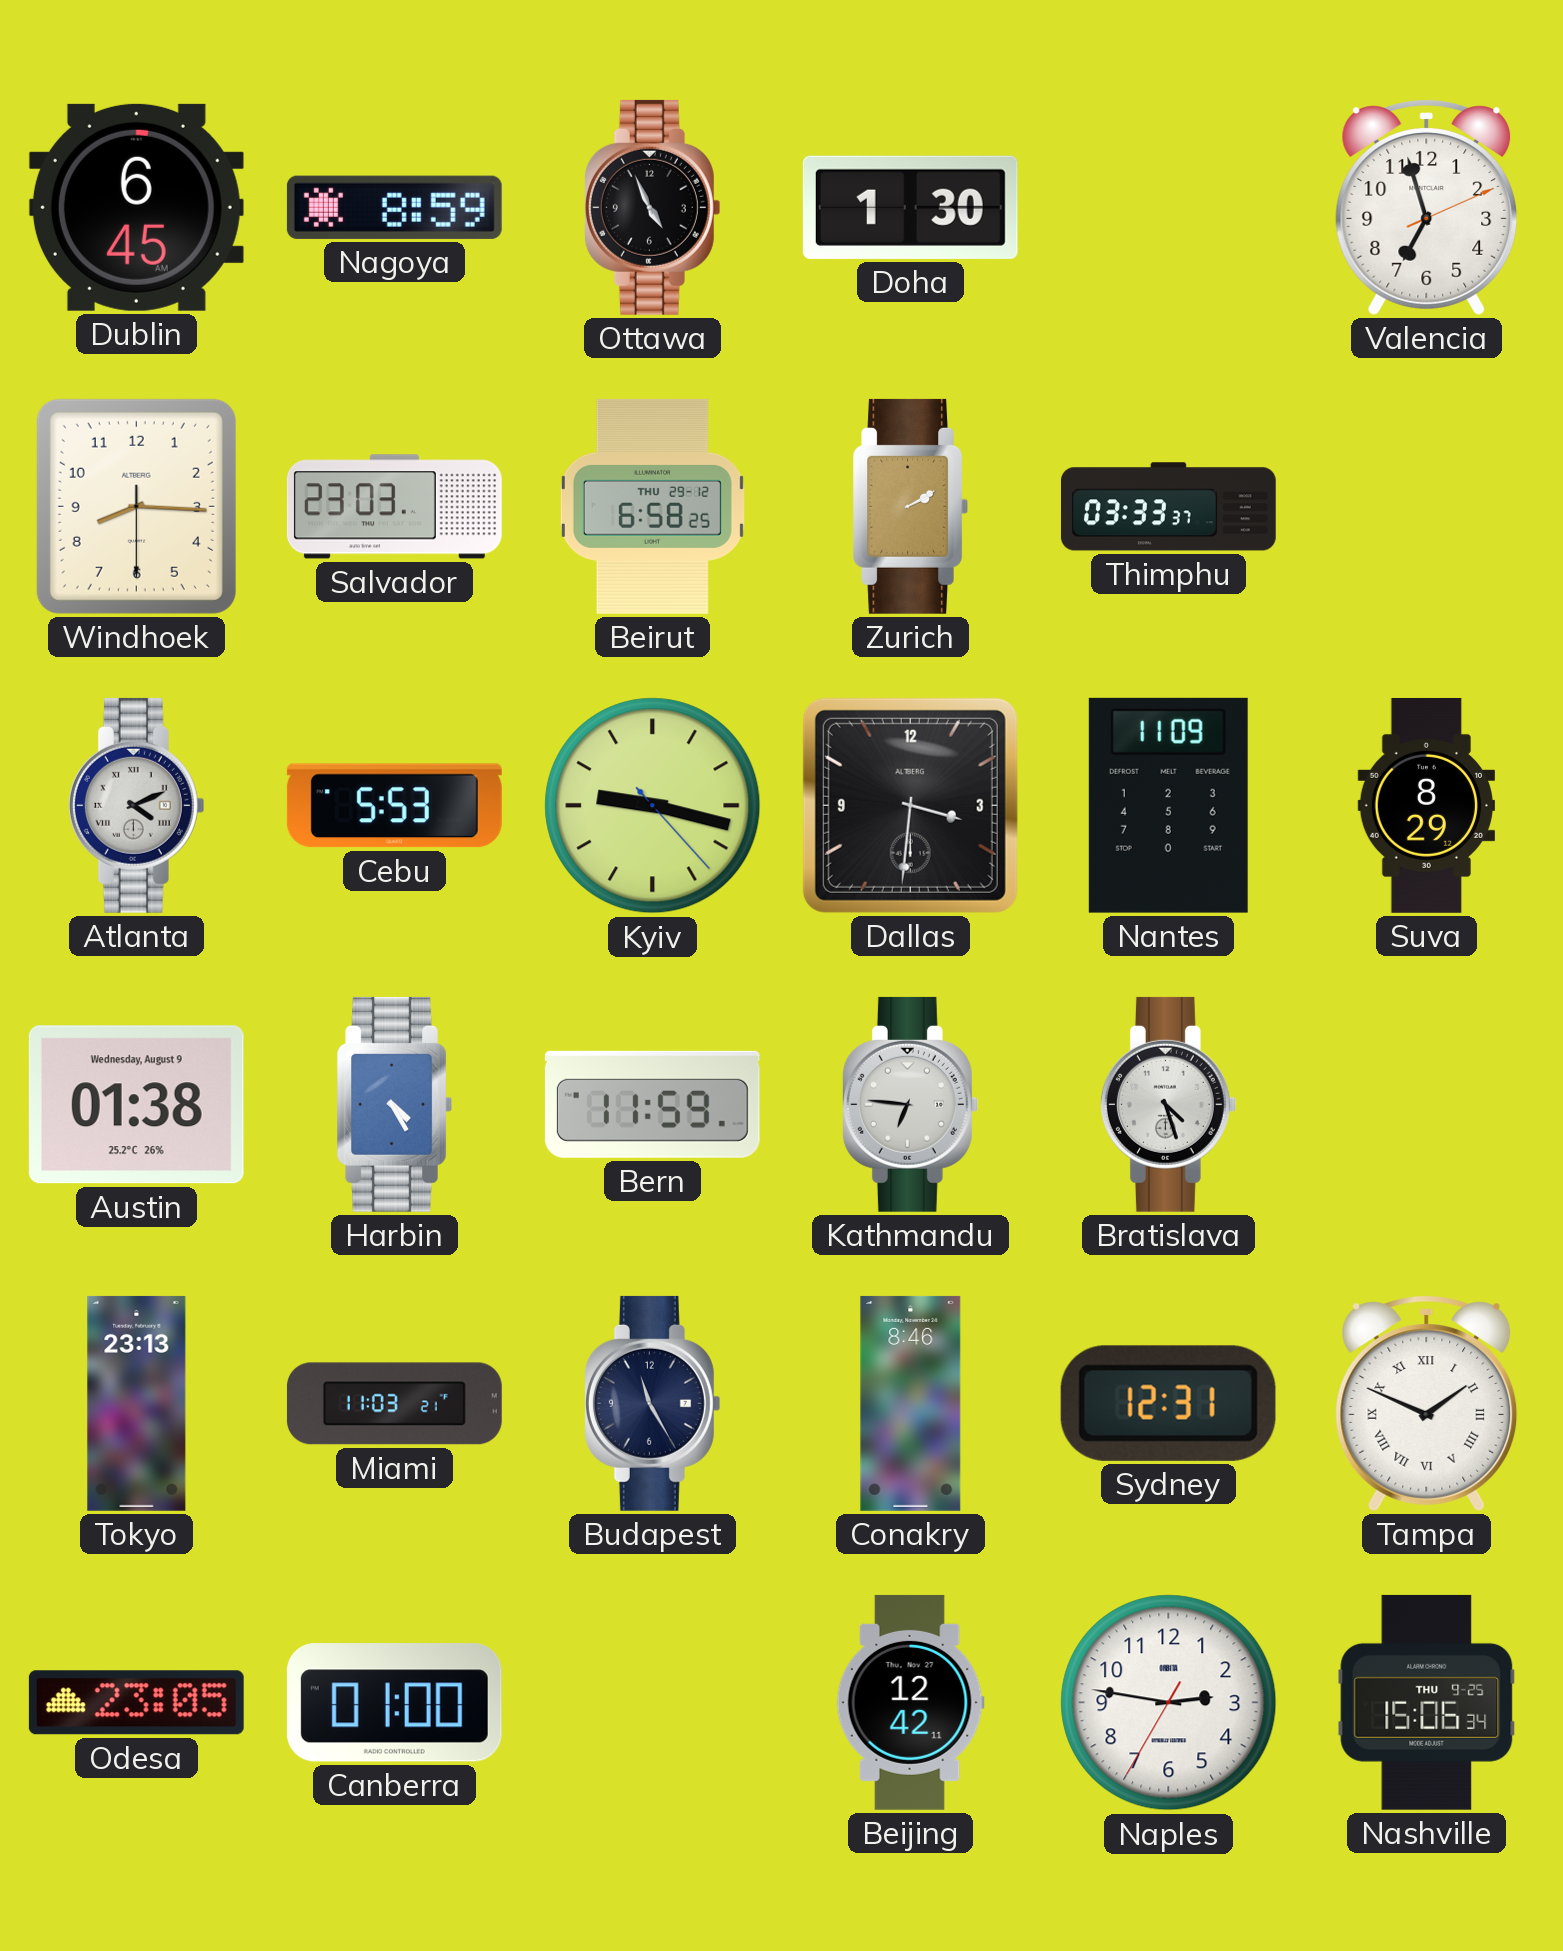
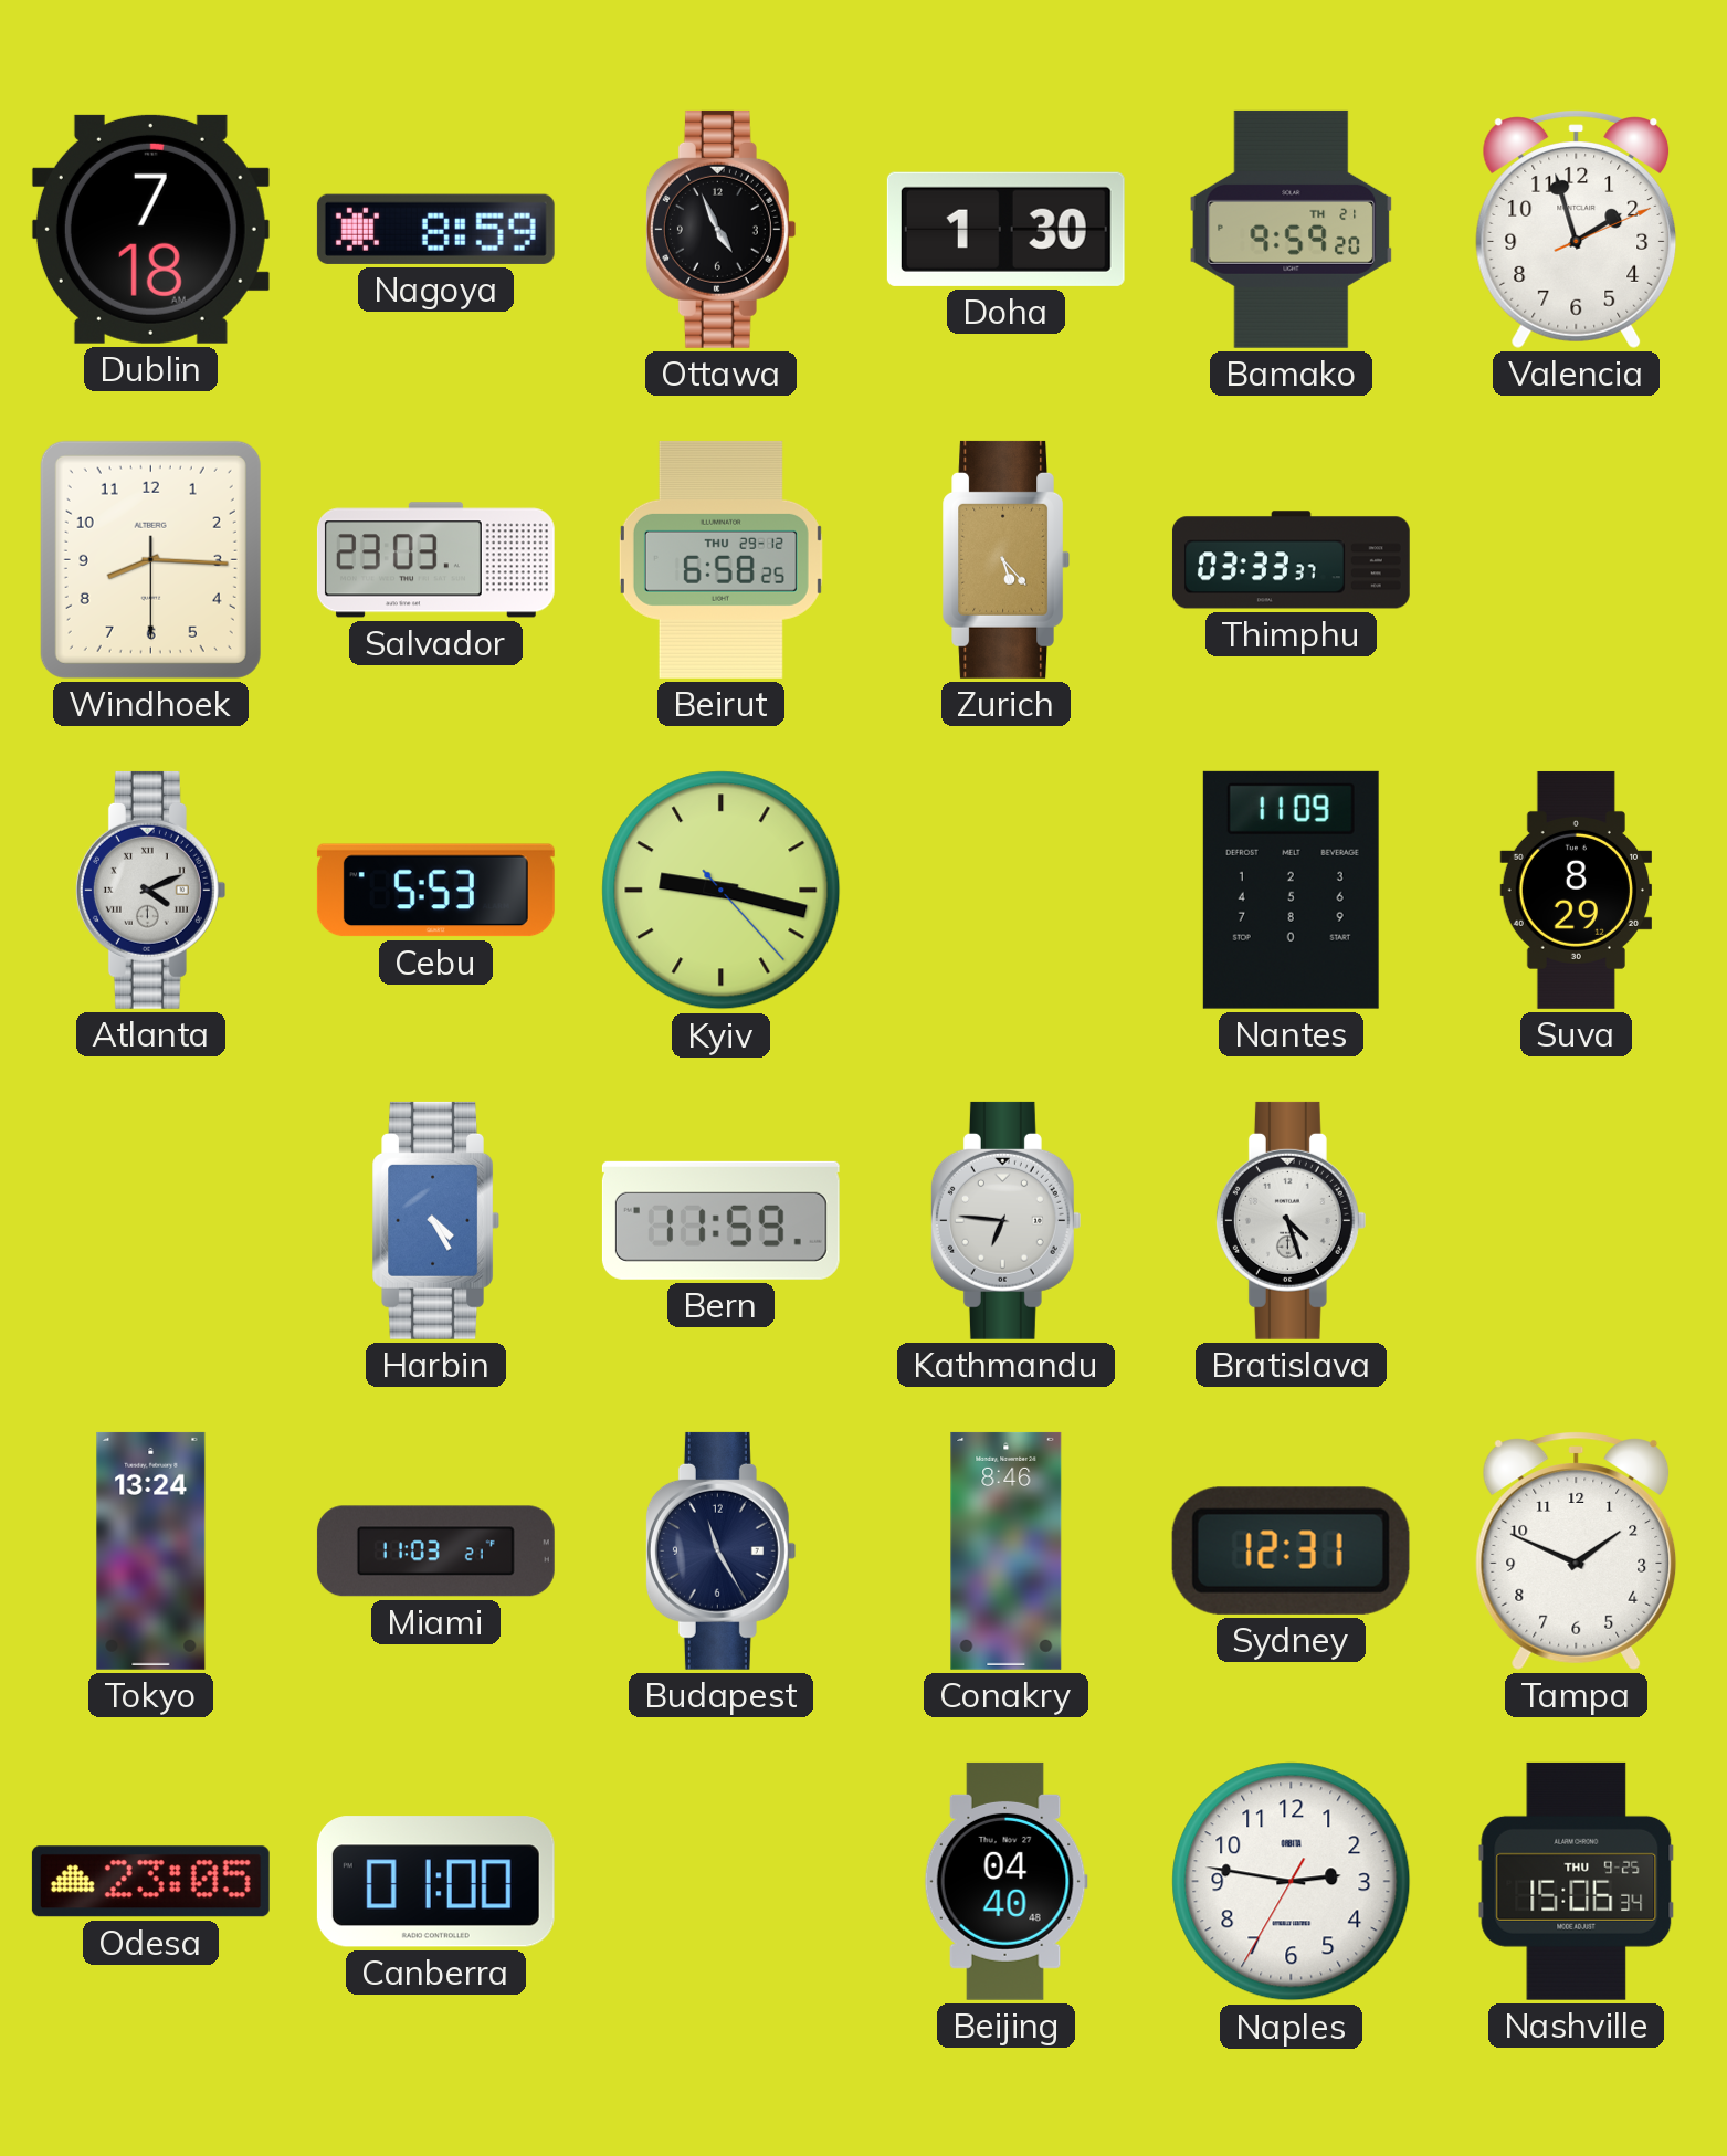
Dublin: 6:45 -> 7:18
Bamako: none -> 9:59
Valencia: 6:57 -> 1:57
Zurich: 2:10 -> 5:23
Dallas: 3:31 -> none
Austin: 01:38 -> none
Tokyo: 23:13 -> 13:24
Tampa numerals: Roman -> Arabic
Beijing: 12:42 -> 04:40
